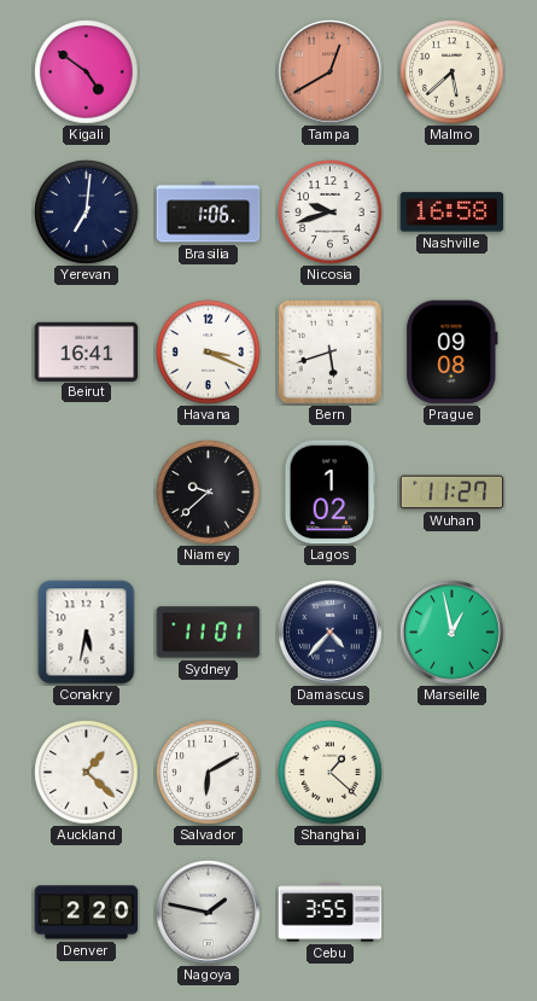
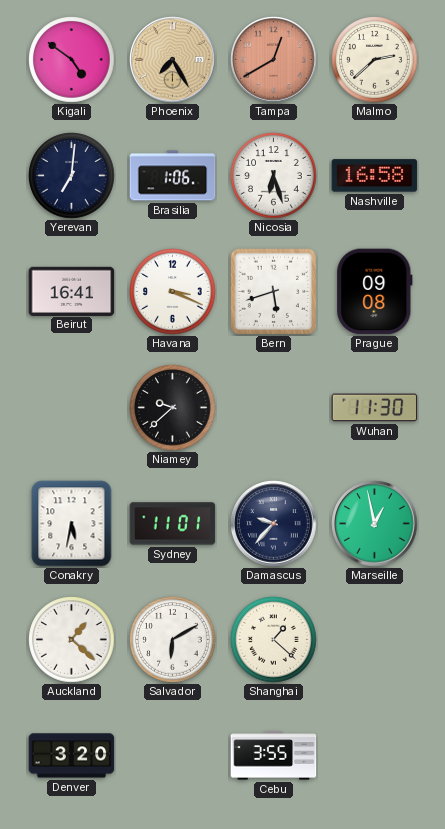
Phoenix: none -> 7:25
Malmo: 5:38 -> 2:38
Nicosia: 9:42 -> 6:27
Lagos: 1:02 -> none
Wuhan: 11:27 -> 11:30
Damascus: 4:37 -> 9:37
Denver: 2:20 -> 3:20
Nagoya: 1:47 -> none
